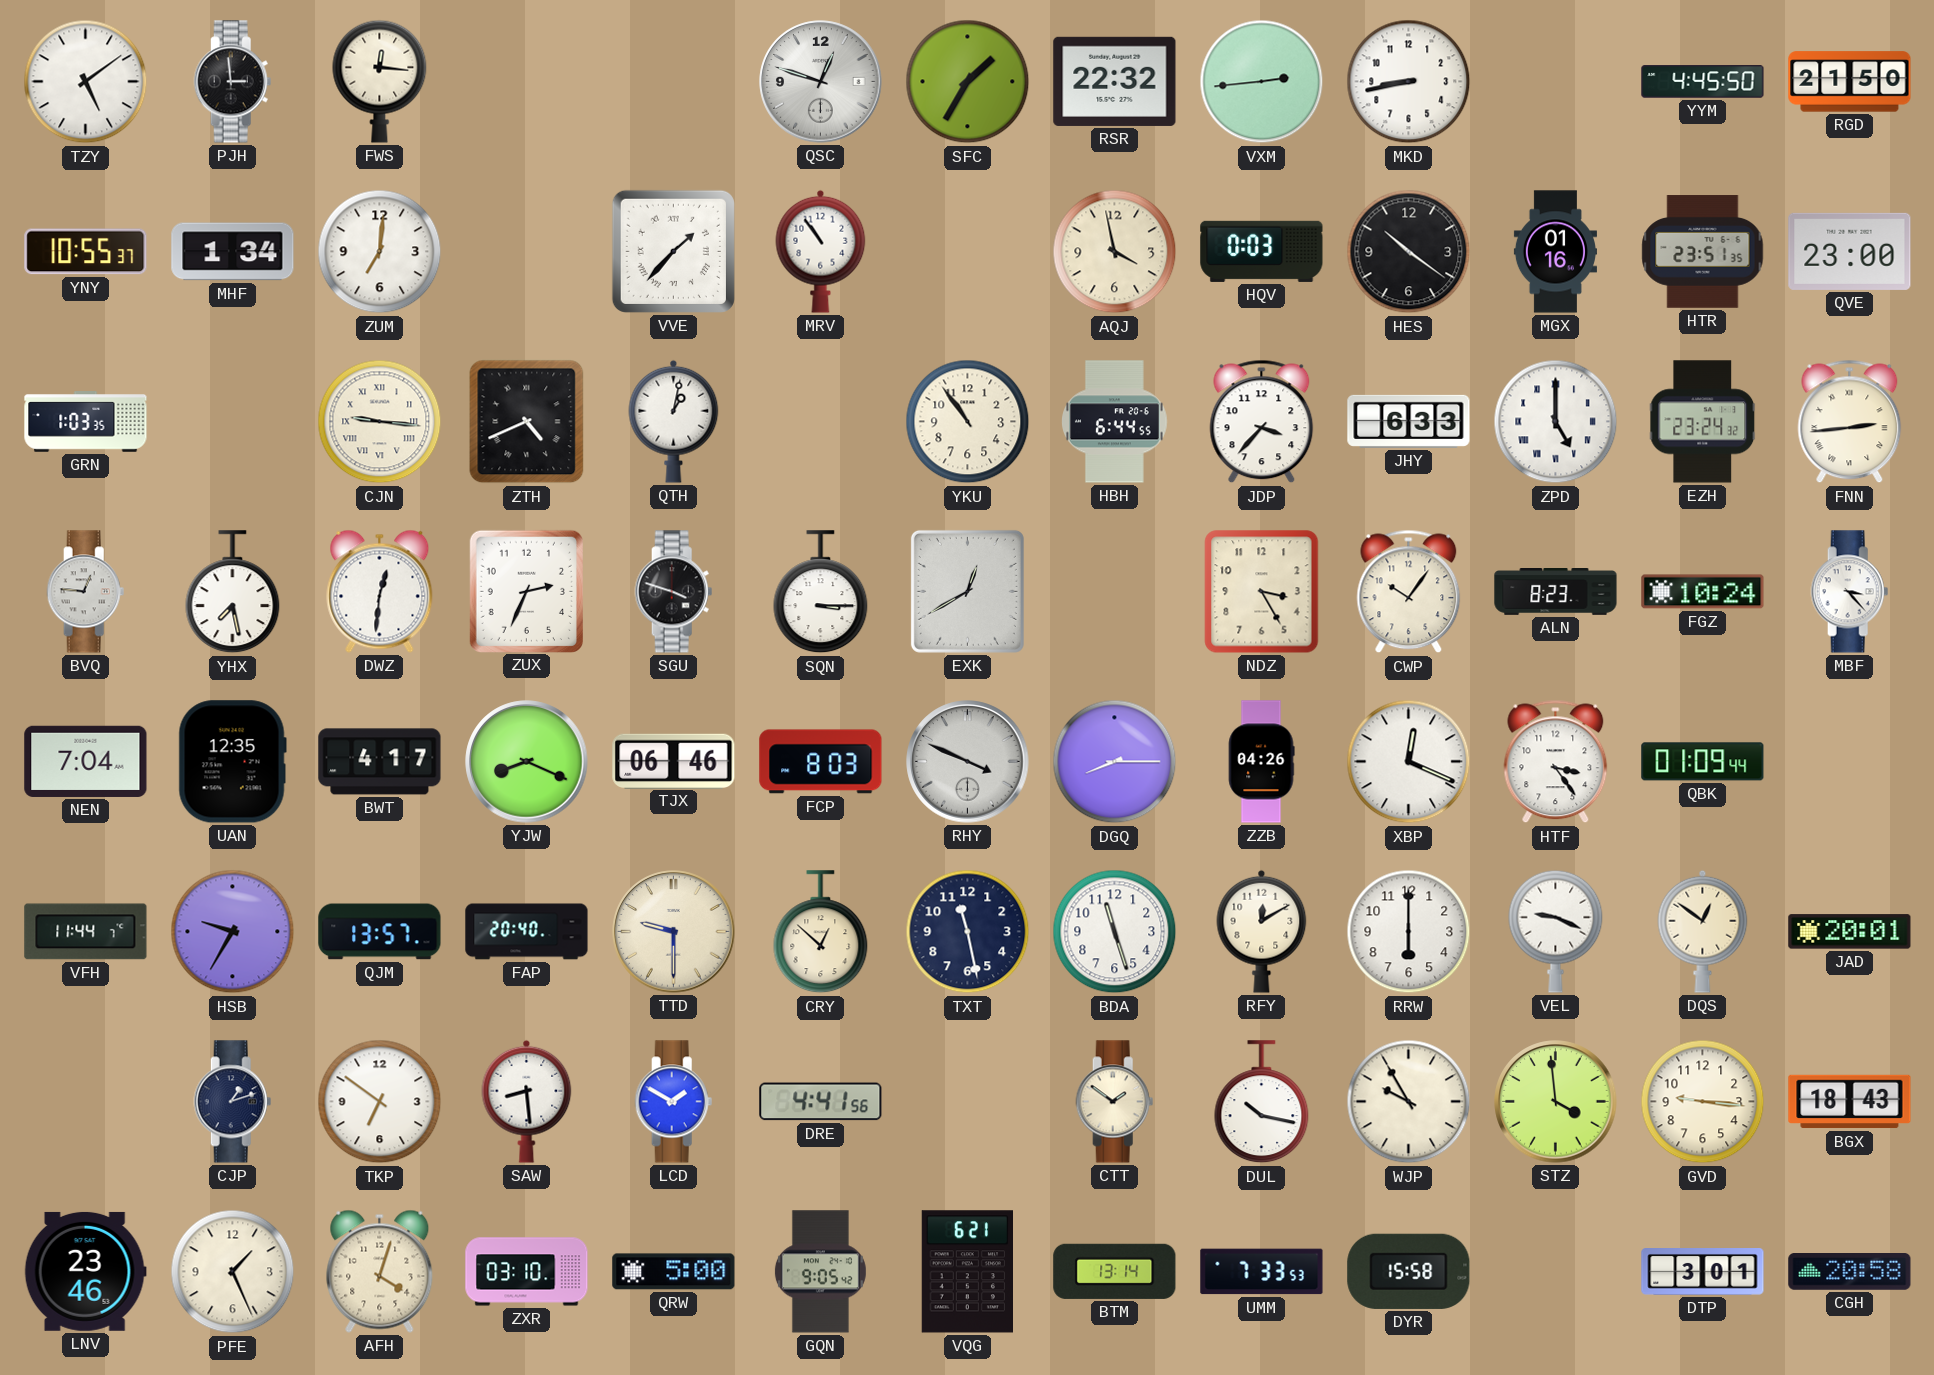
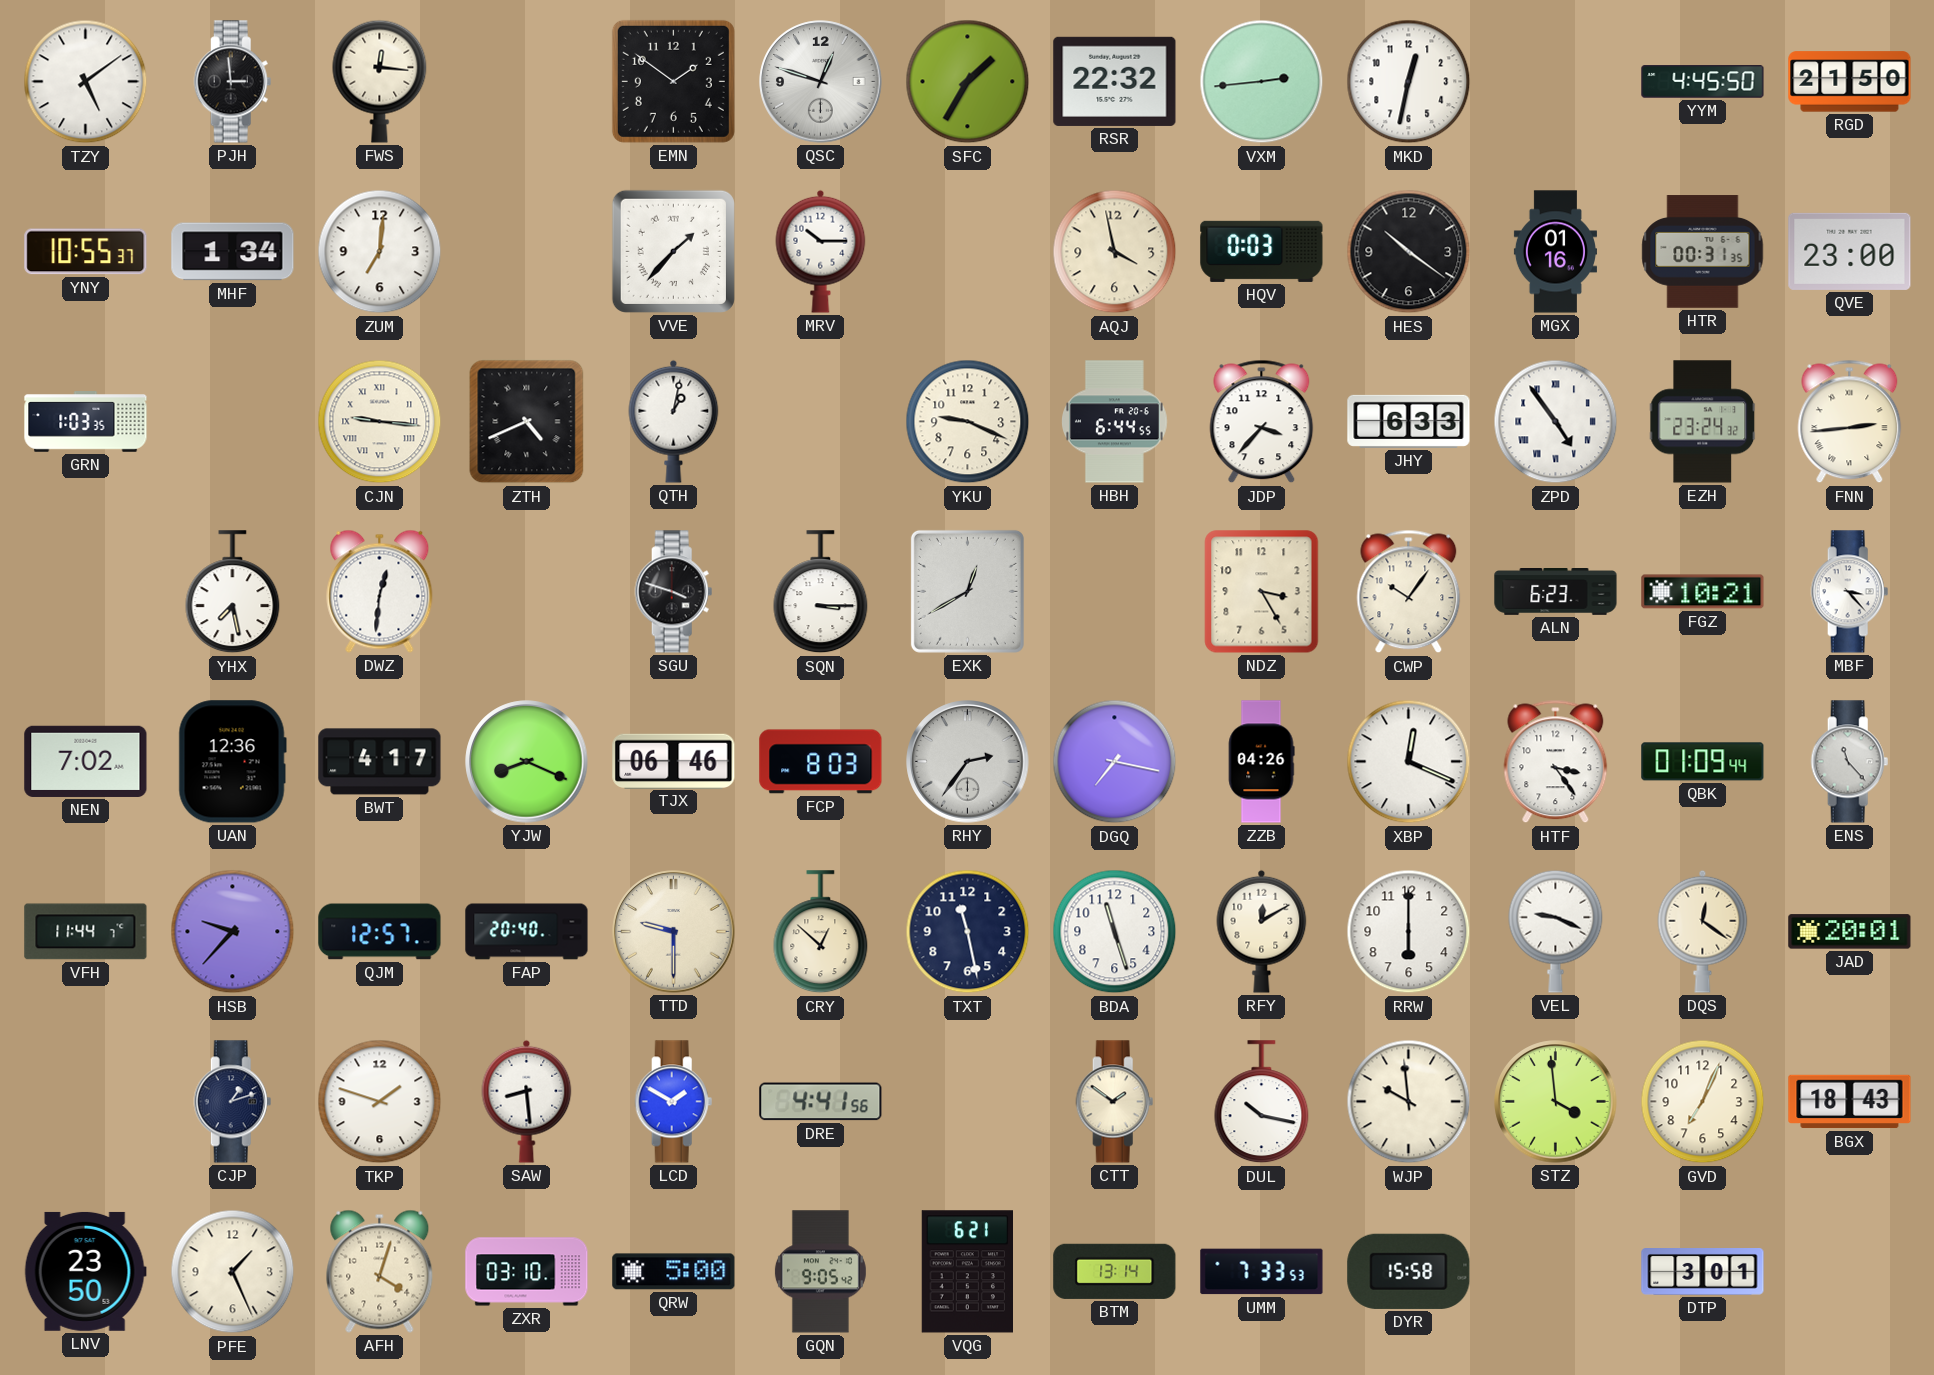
EMN: none -> 1:51
MKD: 8:43 -> 12:32
MRV: 10:54 -> 10:15
HTR: 23:51 -> 00:31
YKU: 10:54 -> 9:19
ZPD: 5:00 -> 4:54
BVQ: 12:46 -> none
ZUX: 2:34 -> none
ALN: 8:23 -> 6:23
FGZ: 10:24 -> 10:21
NEN: 7:04 -> 7:02
UAN: 12:35 -> 12:36
RHY: 3:49 -> 2:36
DGQ: 8:15 -> 7:17
ENS: none -> 11:23
HSB: 9:35 -> 9:37
QJM: 13:57 -> 12:57
DQS: 12:51 -> 12:21
TKP: 6:51 -> 1:48
WJP: 9:55 -> 9:59
GVD: 9:16 -> 7:04
LNV: 23:46 -> 23:50
CGH: 20:58 -> none
